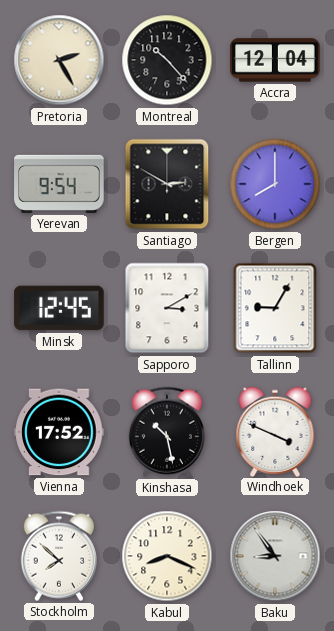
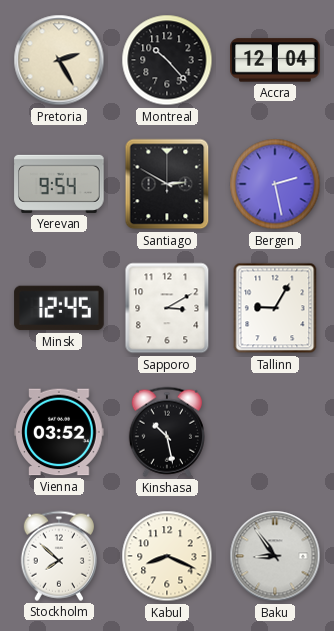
Bergen: 8:00 -> 2:28
Vienna: 17:52 -> 03:52
Windhoek: 3:49 -> none
